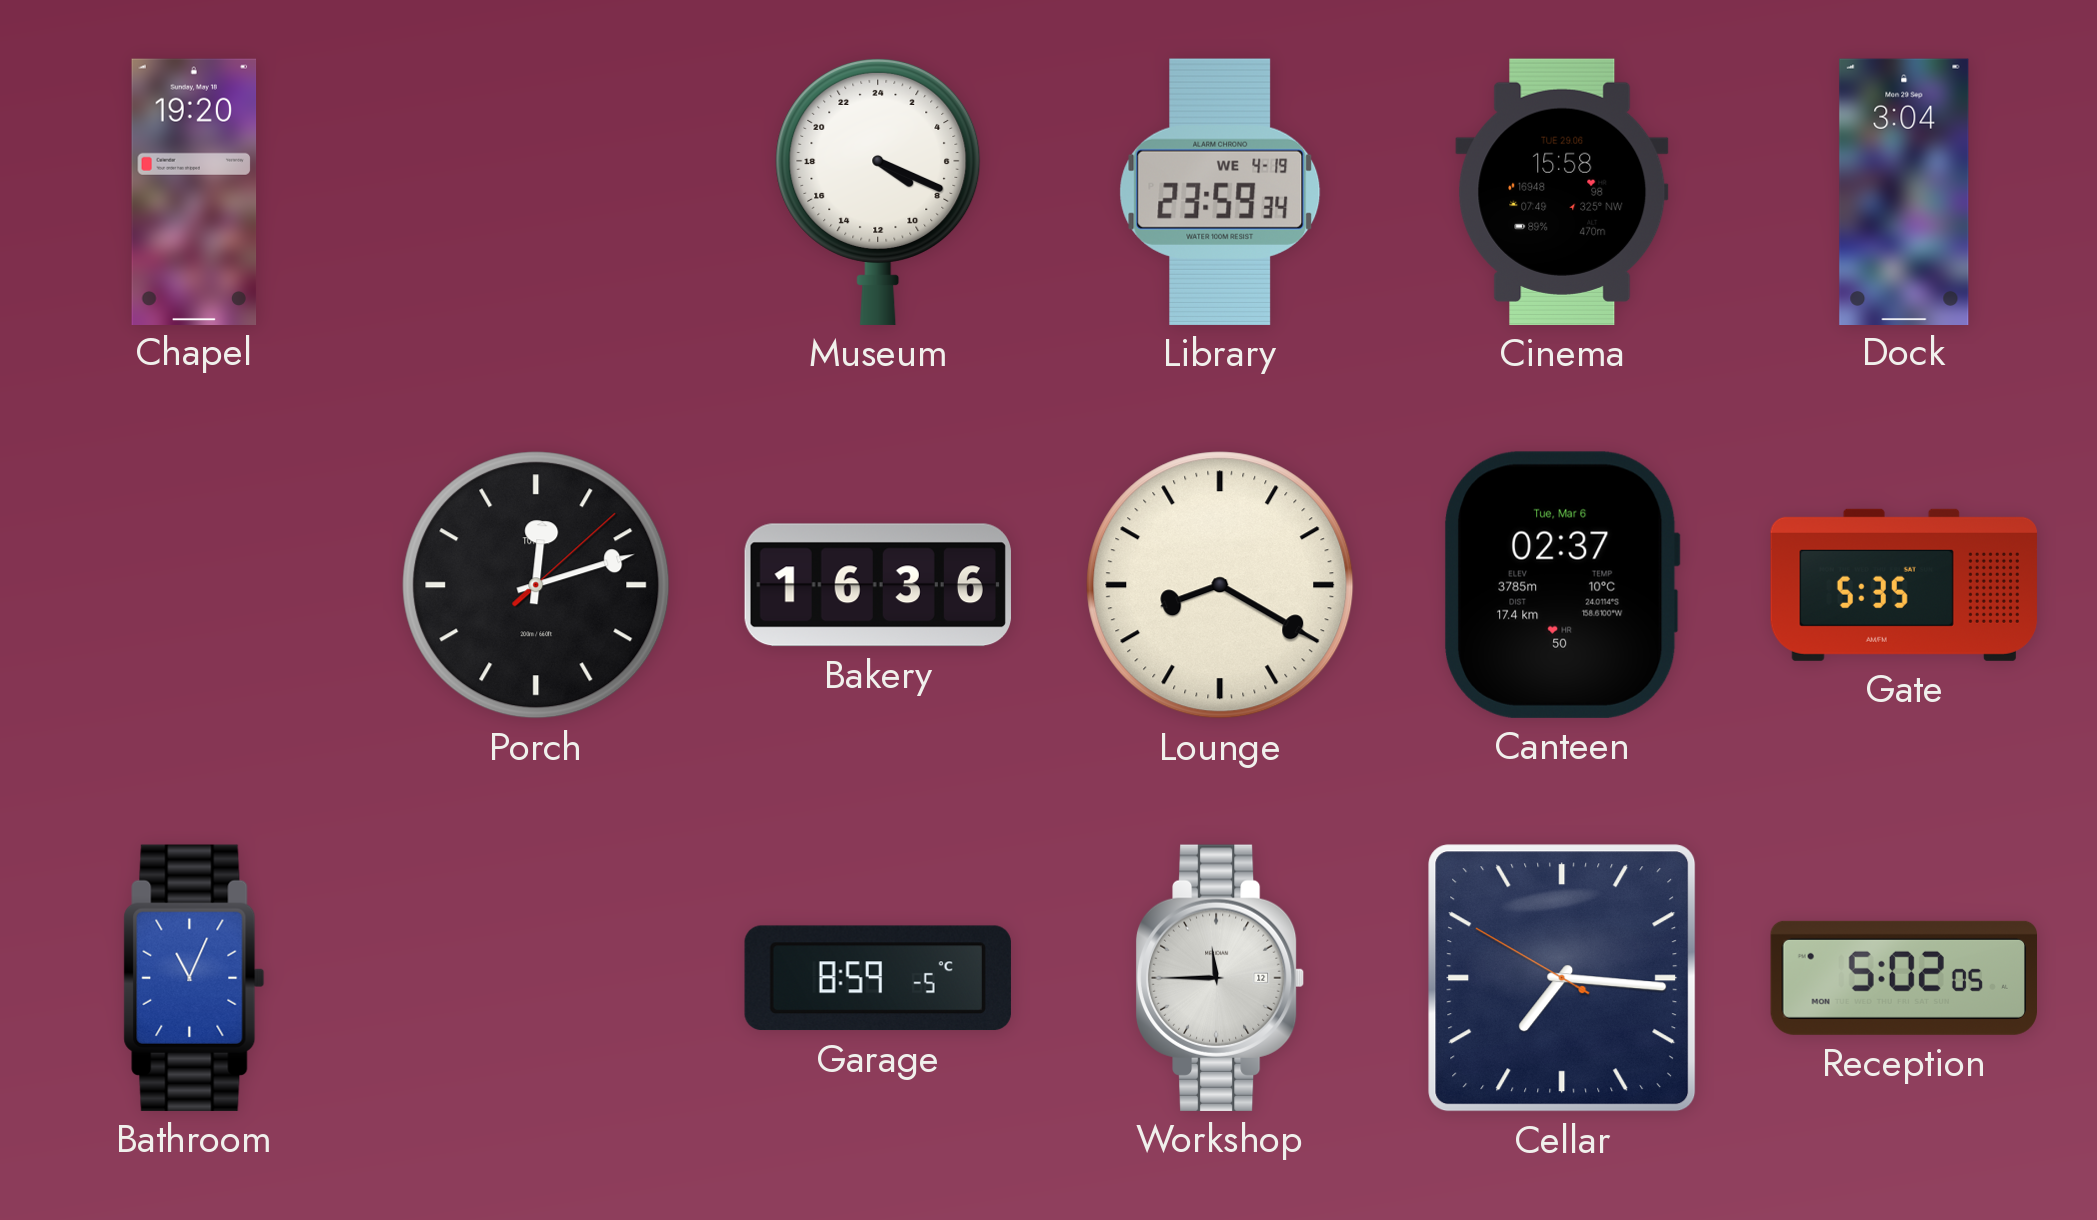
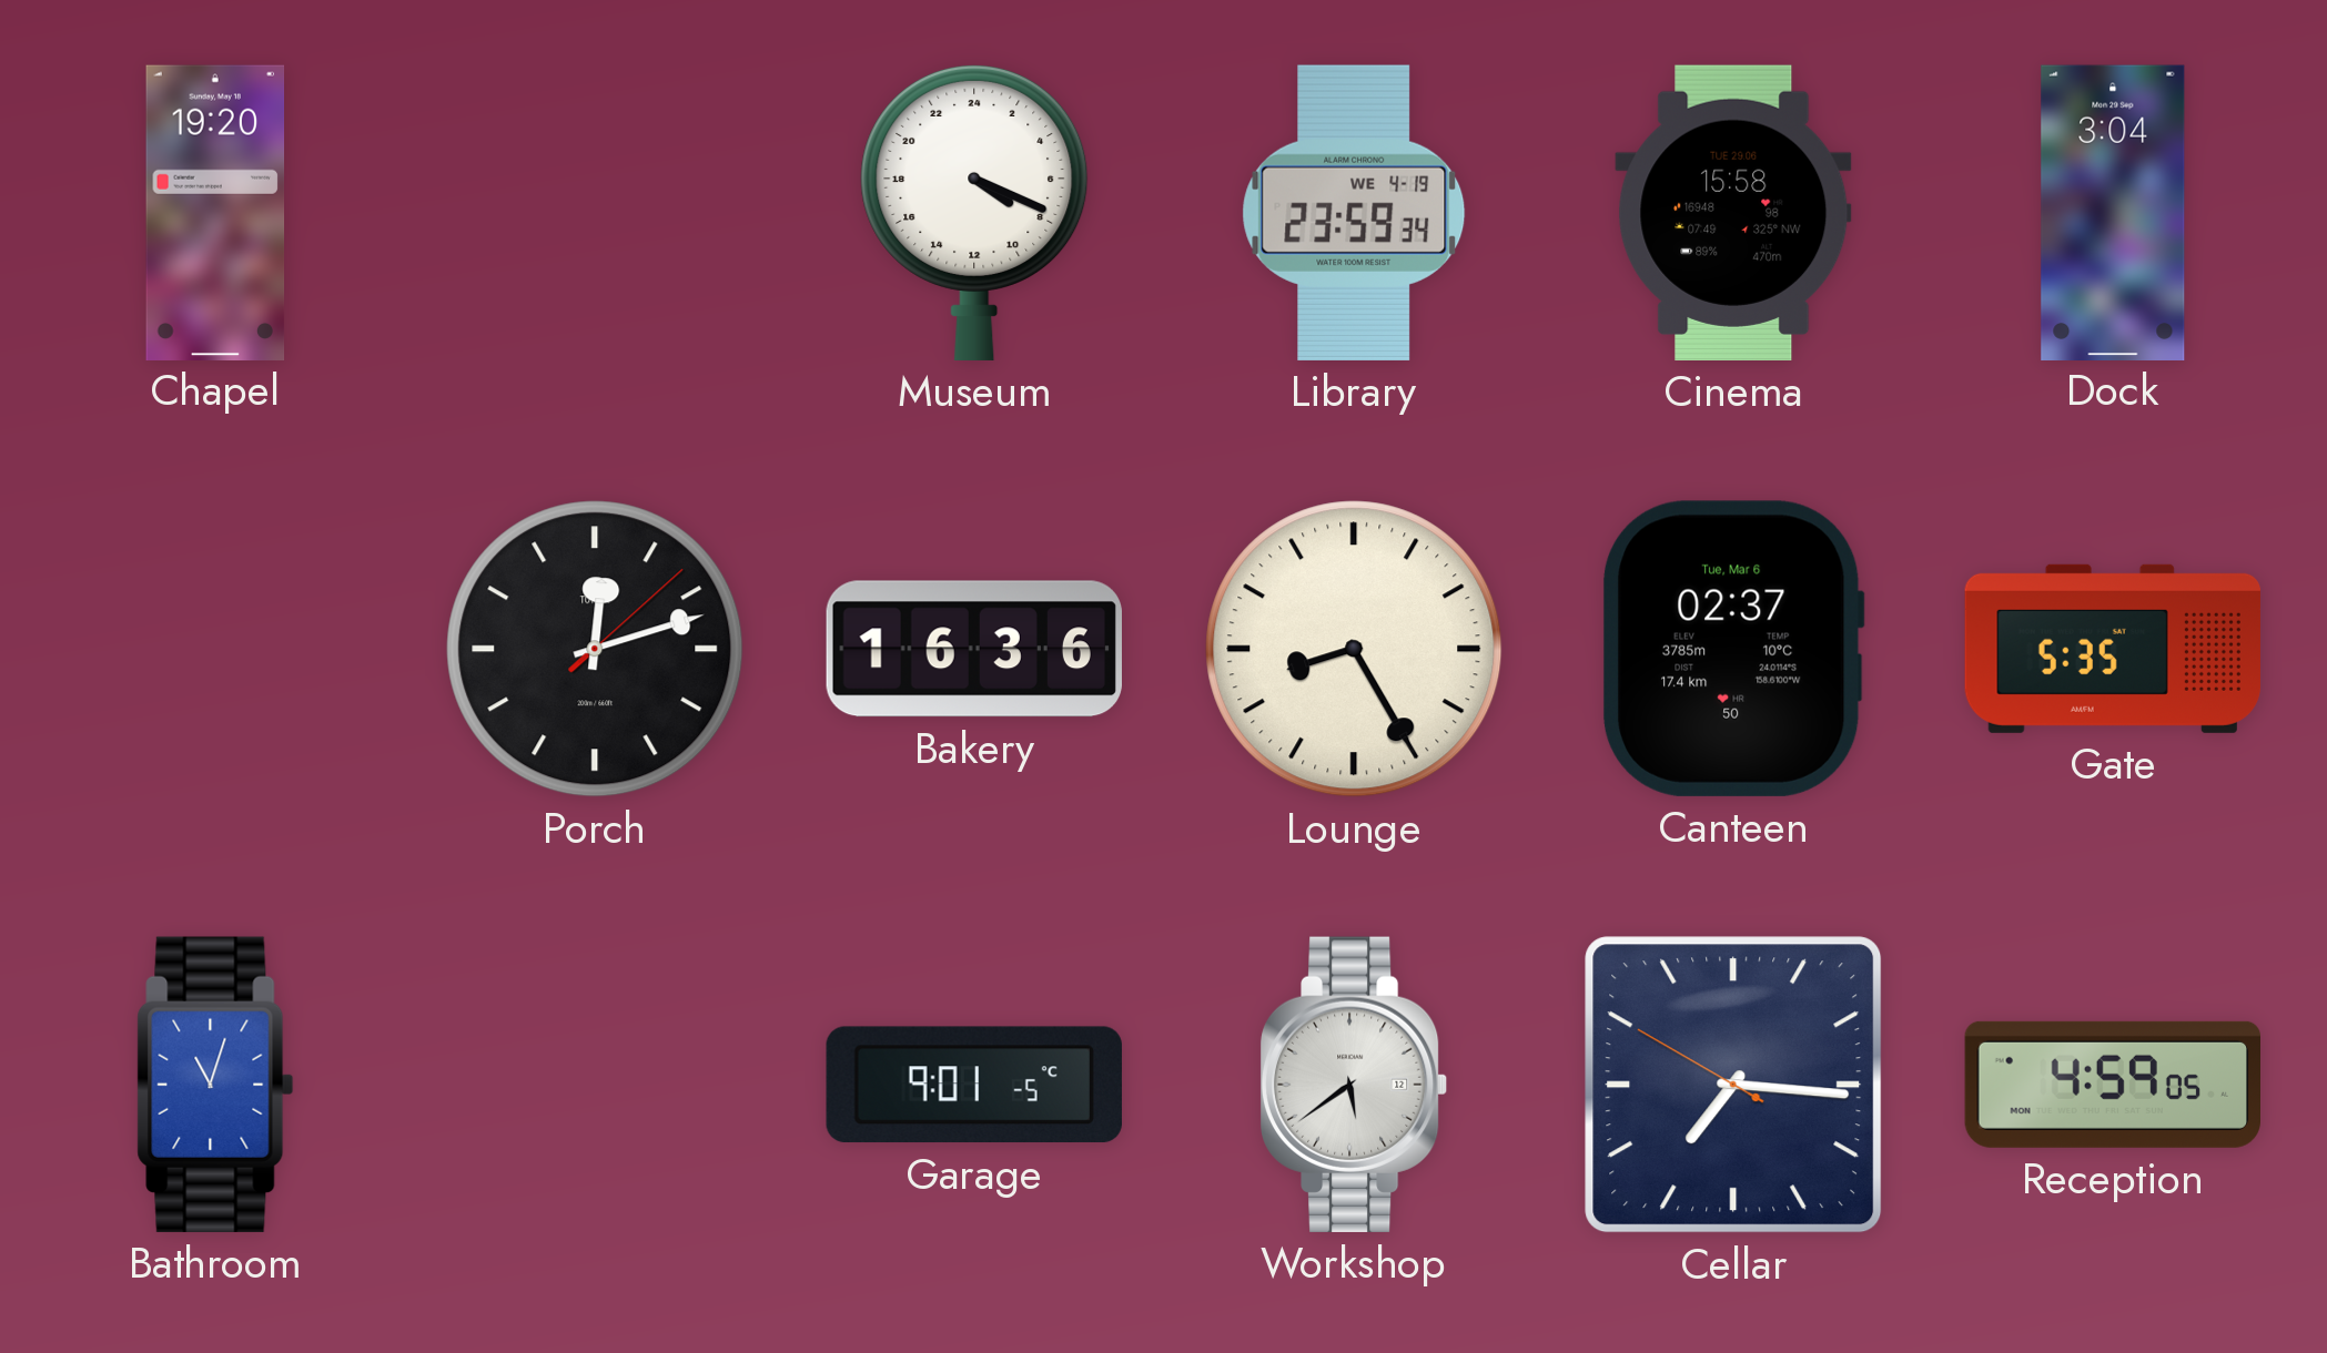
Lounge: 8:20 -> 8:25
Bathroom: 11:04 -> 11:03
Garage: 8:59 -> 9:01
Workshop: 11:45 -> 5:39
Reception: 5:02 -> 4:59
